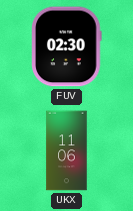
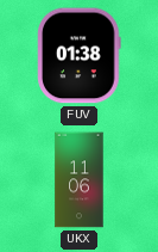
FUV: 02:30 -> 01:38
